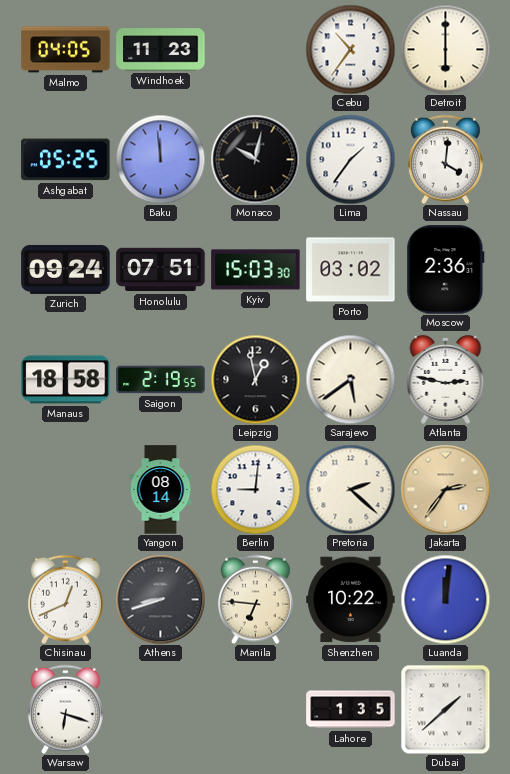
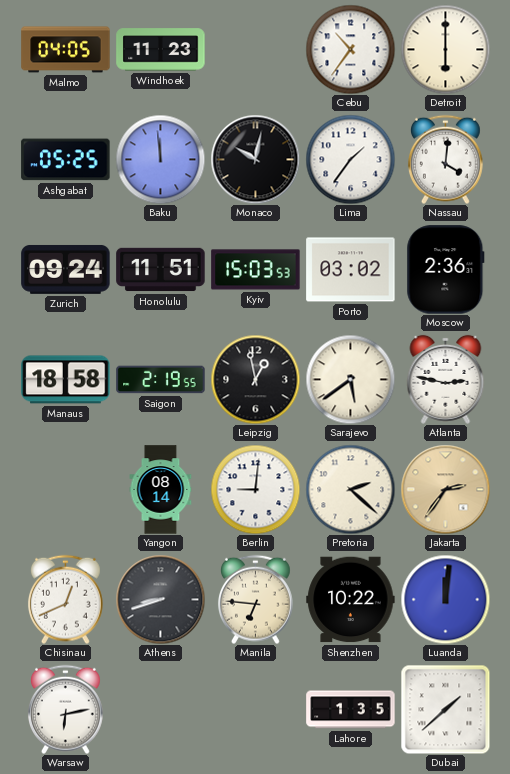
Honolulu: 07:51 -> 11:51
Kyiv: 15:03:30 -> 15:03:53
Warsaw: 6:18 -> 6:13
